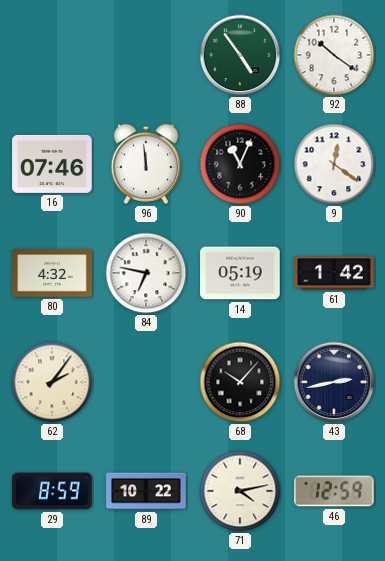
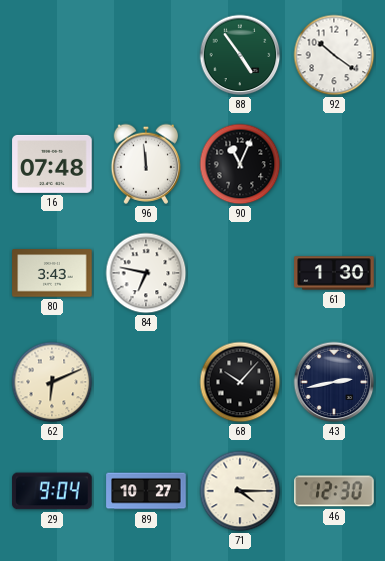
16: 07:46 -> 07:48
9: 12:21 -> none
80: 4:32 -> 3:43
14: 05:19 -> none
61: 1:42 -> 1:30
62: 2:06 -> 6:11
29: 8:59 -> 9:04
89: 10:22 -> 10:27
71: 4:13 -> 4:15
46: 12:59 -> 12:30
